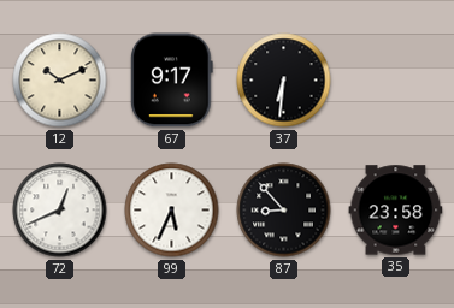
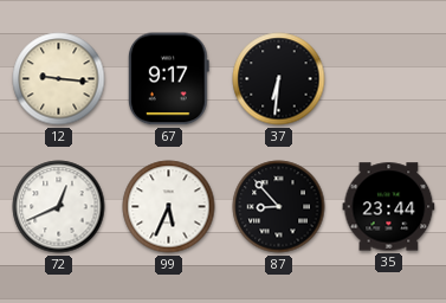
12: 10:11 -> 9:16
35: 23:58 -> 23:44
